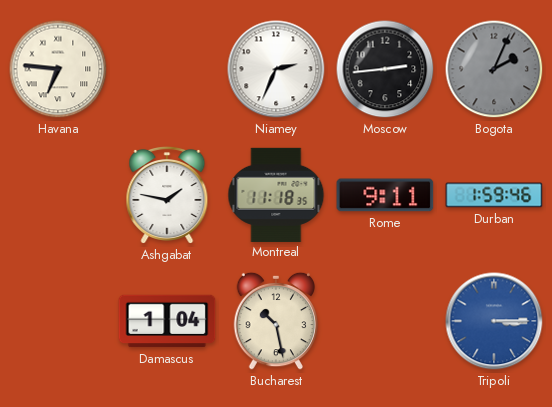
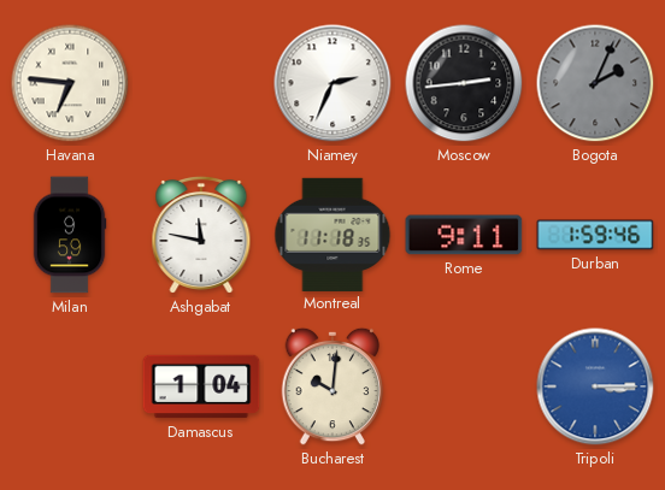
Milan: none -> 9:59
Ashgabat: 1:47 -> 11:47
Bucharest: 10:28 -> 10:01
